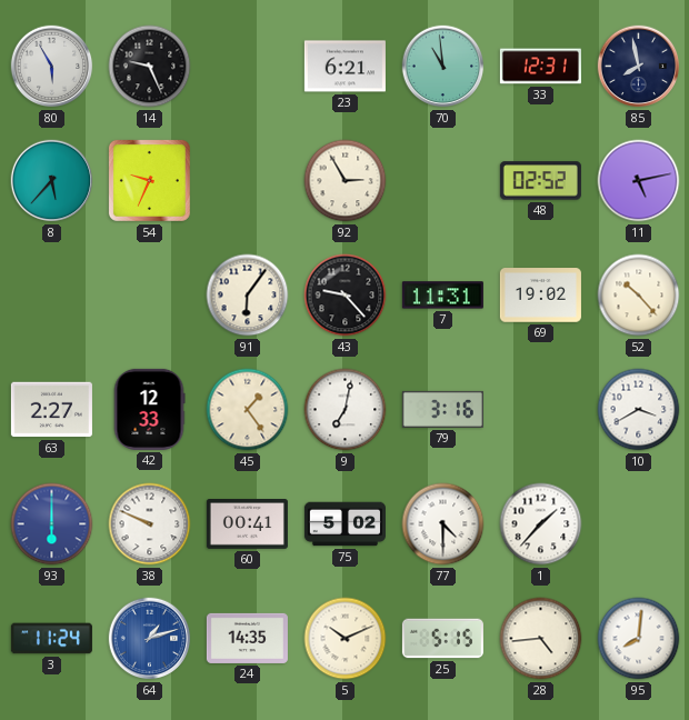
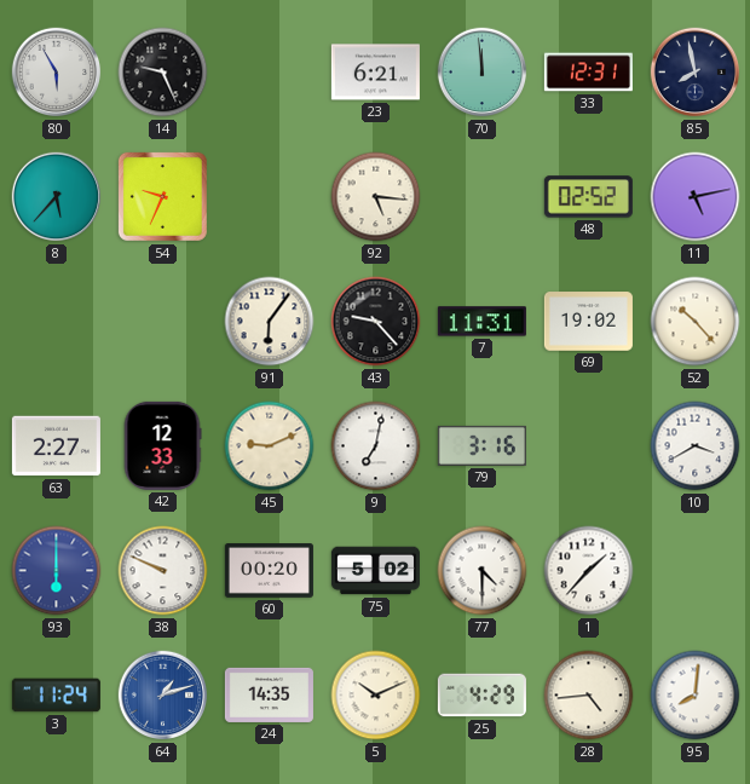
70: 10:59 -> 11:59
92: 2:55 -> 5:16
45: 1:24 -> 9:11
60: 00:41 -> 00:20
25: 5:15 -> 4:29
